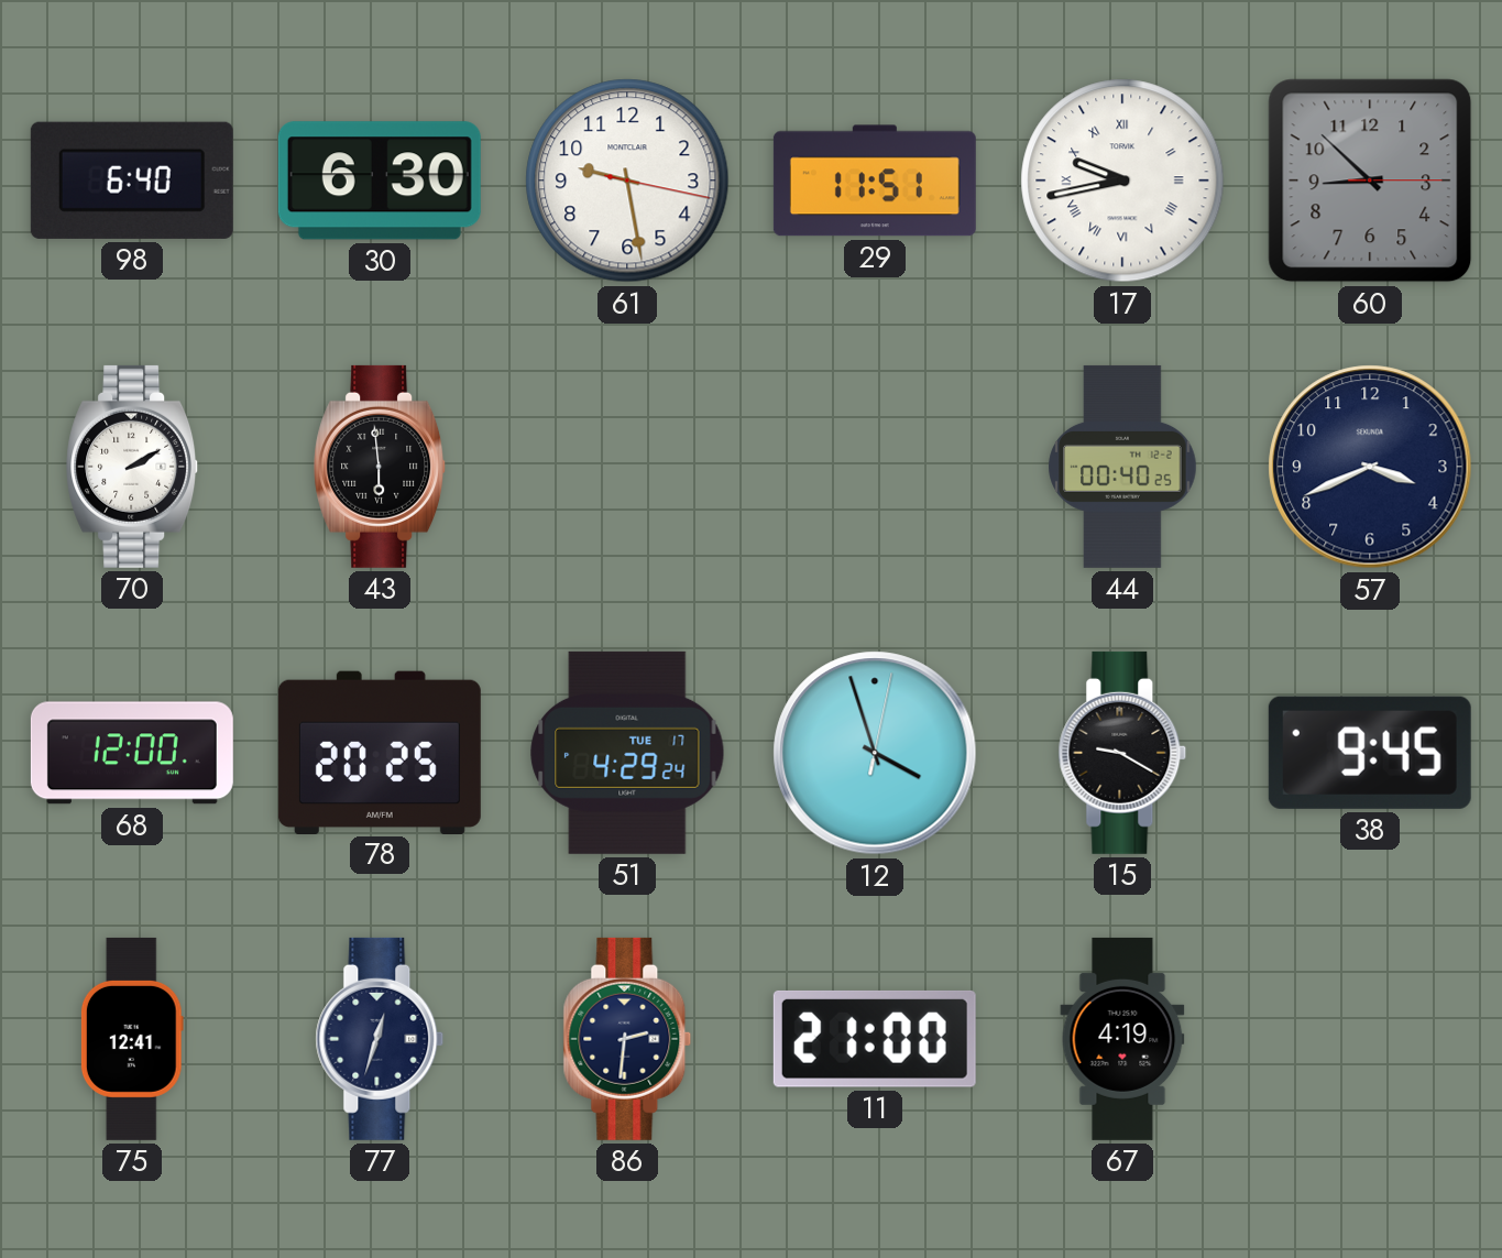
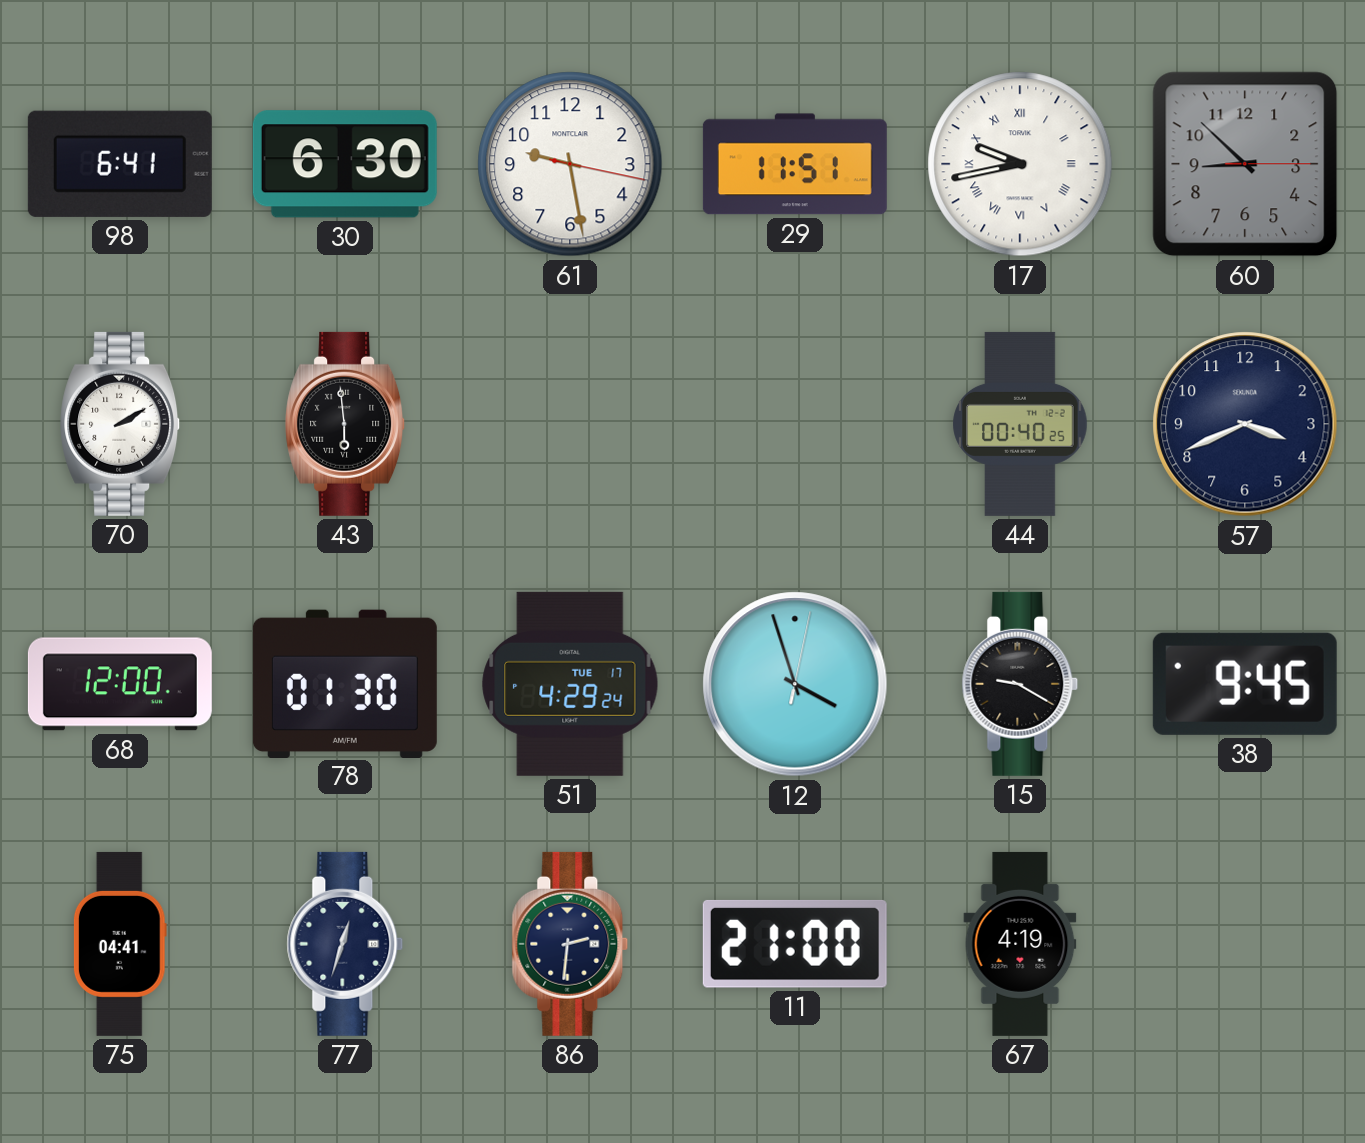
98: 6:40 -> 6:41
78: 20:25 -> 01:30
75: 12:41 -> 04:41
